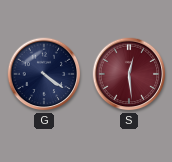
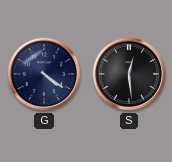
S dial: burgundy -> black
